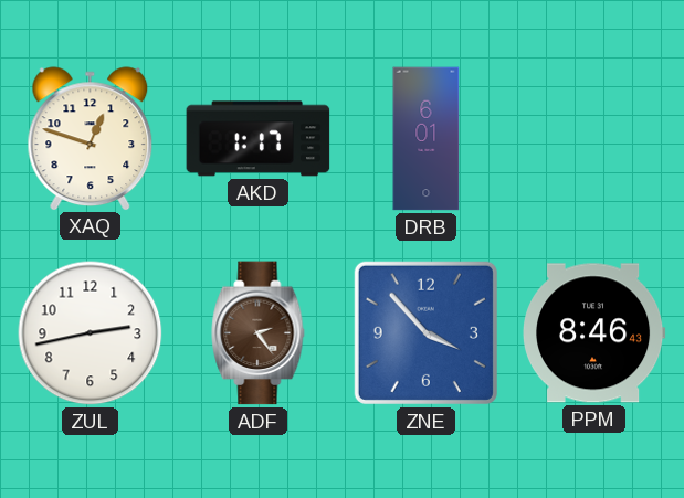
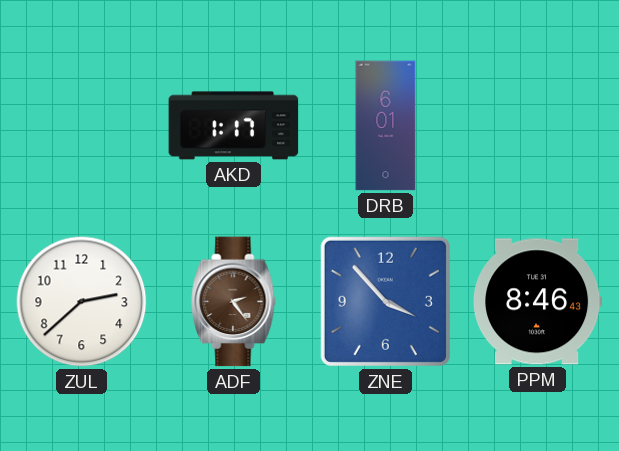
XAQ: 12:48 -> none
ZUL: 2:43 -> 2:38
